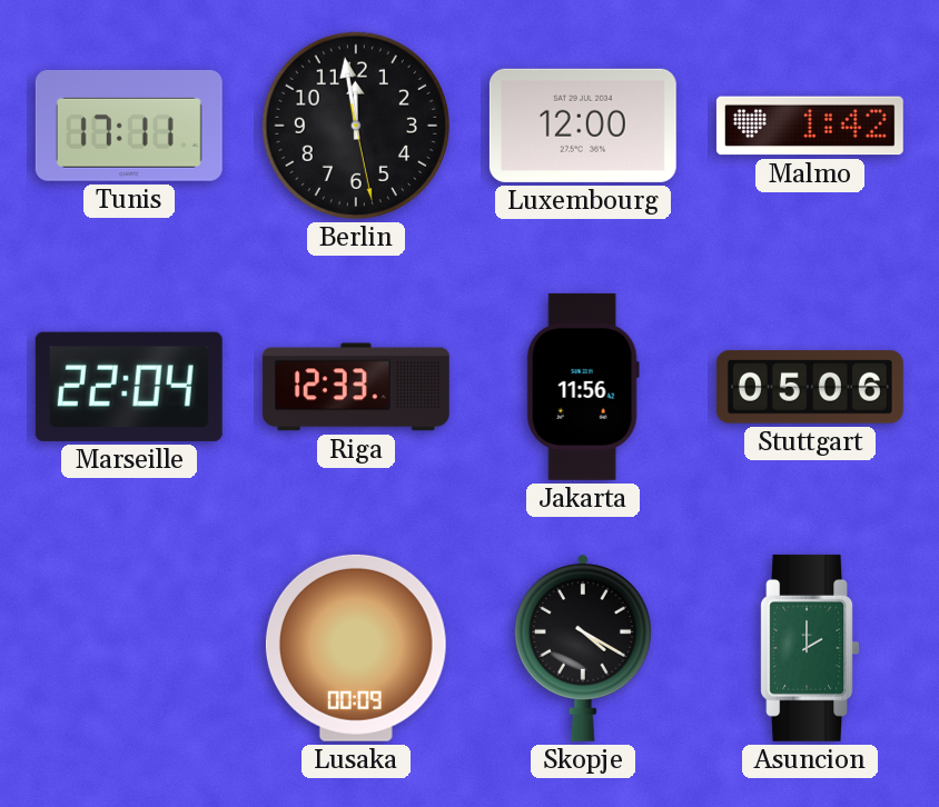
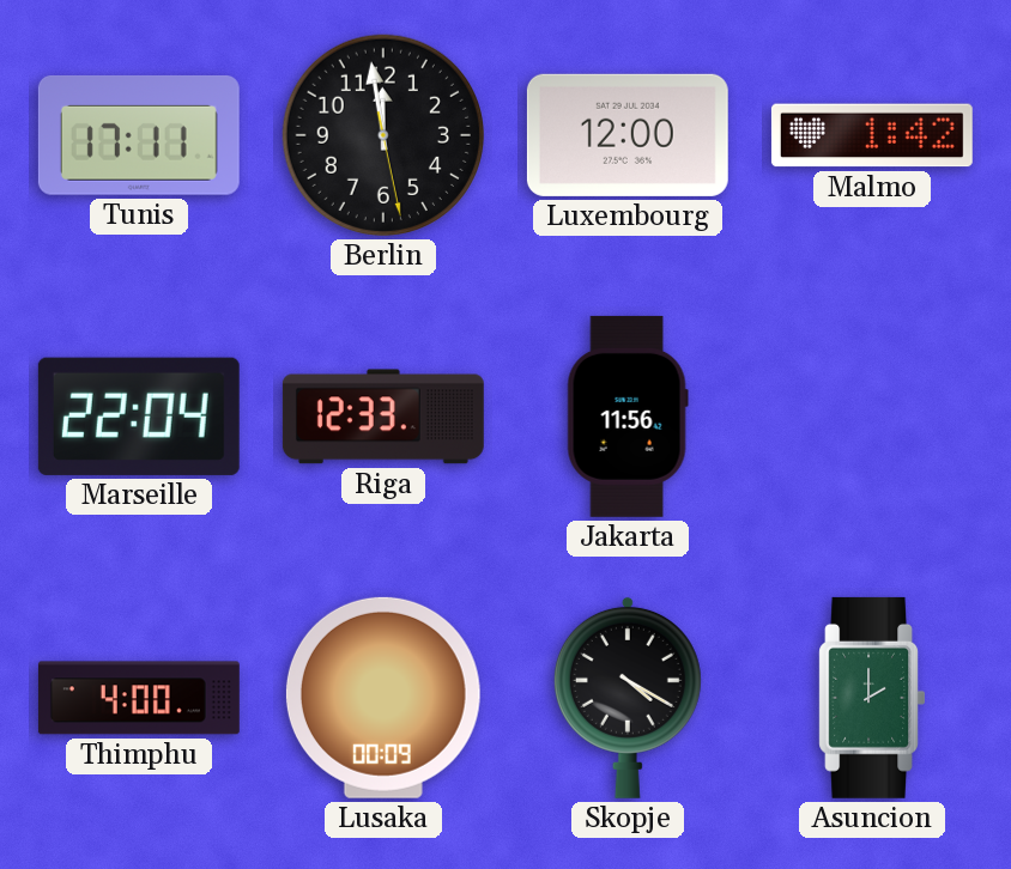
Stuttgart: 05:06 -> none
Thimphu: none -> 4:00
